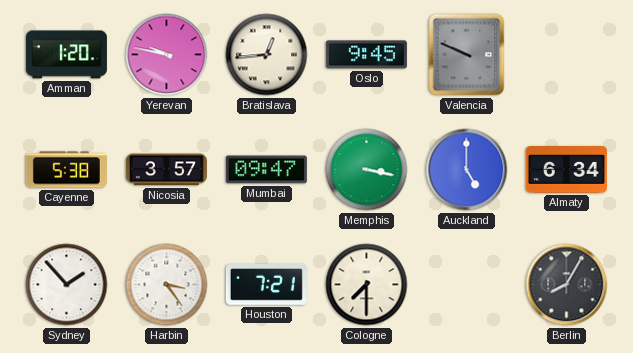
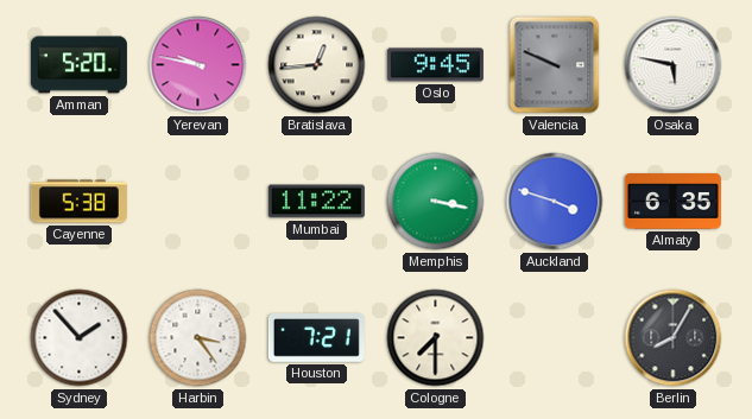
Amman: 1:20 -> 5:20
Osaka: none -> 5:47
Nicosia: 3:57 -> none
Mumbai: 09:47 -> 11:22
Auckland: 5:00 -> 3:48
Almaty: 6:34 -> 6:35
